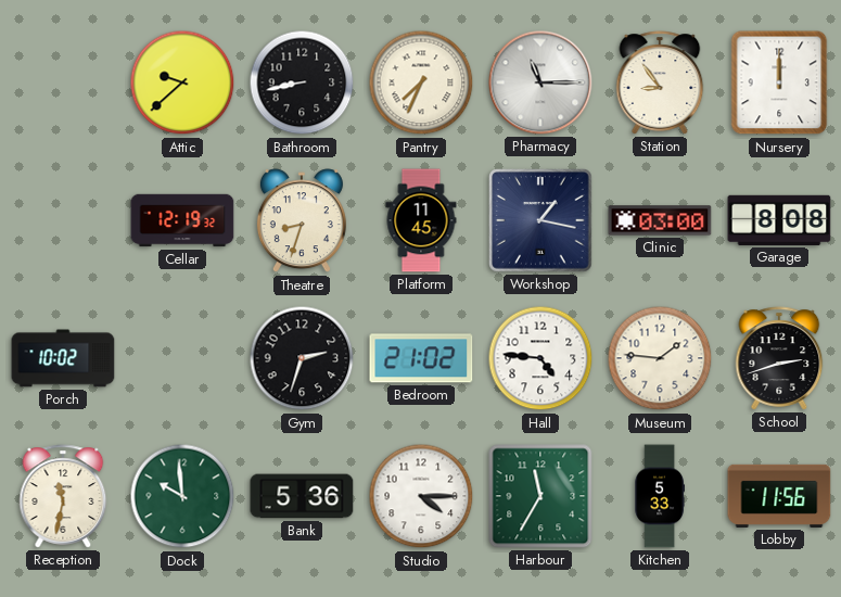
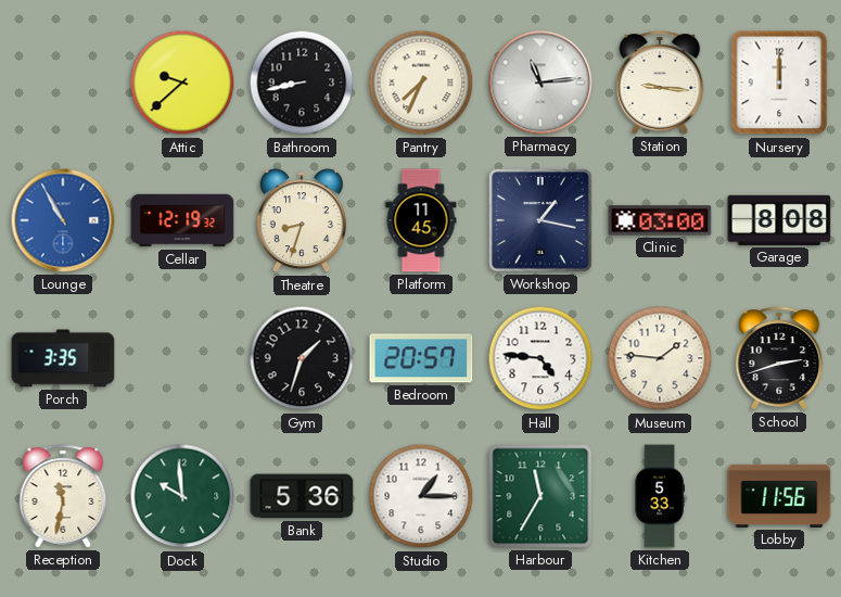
Pharmacy: 11:15 -> 11:14
Station: 8:54 -> 9:16
Lounge: none -> 10:55
Porch: 10:02 -> 3:35
Gym: 2:33 -> 1:33
Bedroom: 21:02 -> 20:57
Studio: 4:15 -> 1:15
